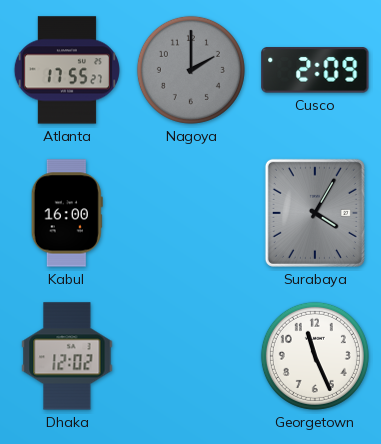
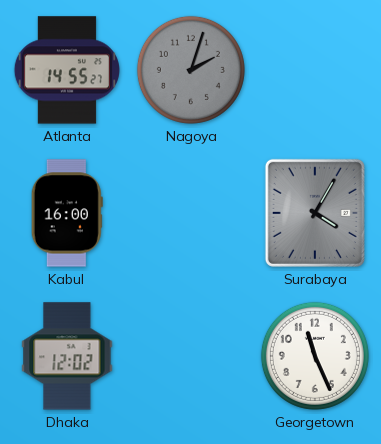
Atlanta: 17:55 -> 14:55
Nagoya: 2:00 -> 2:03
Cusco: 2:09 -> none
